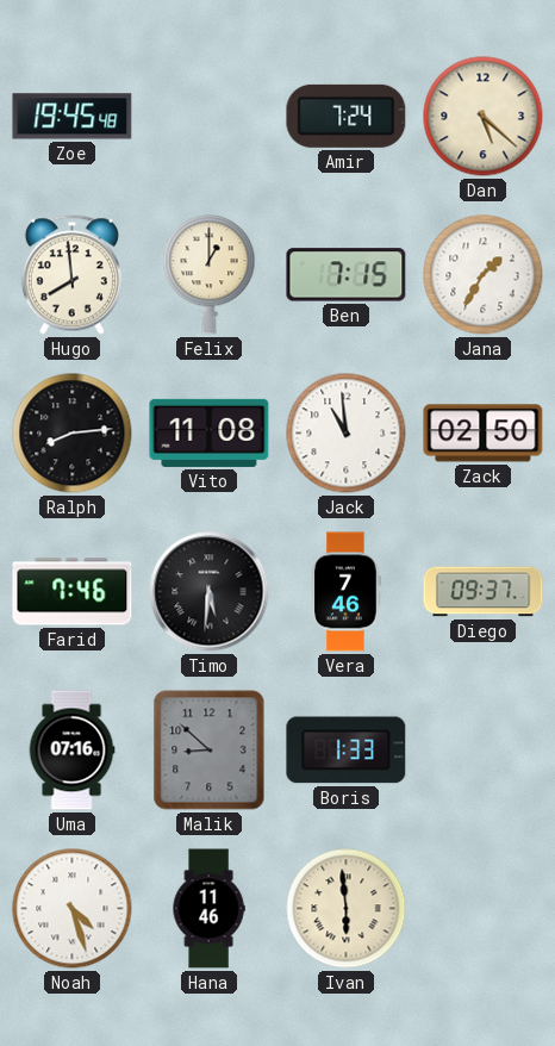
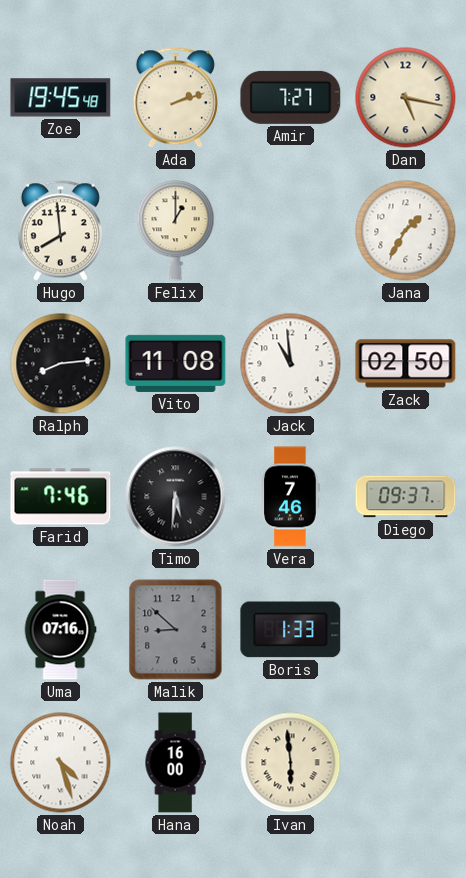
Ada: none -> 2:12
Amir: 7:24 -> 7:27
Dan: 5:22 -> 5:17
Ben: 7:15 -> none
Hana: 11:46 -> 16:00
